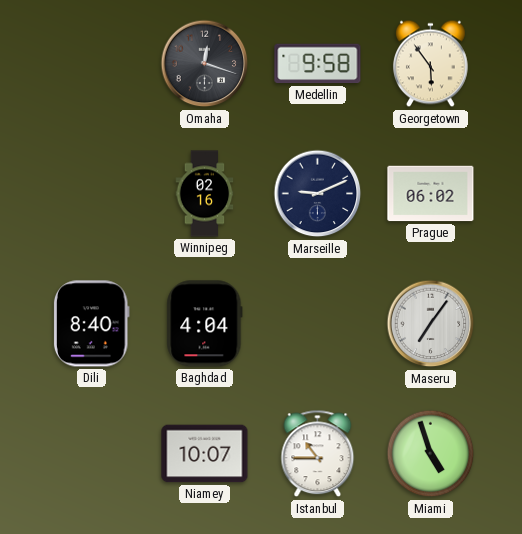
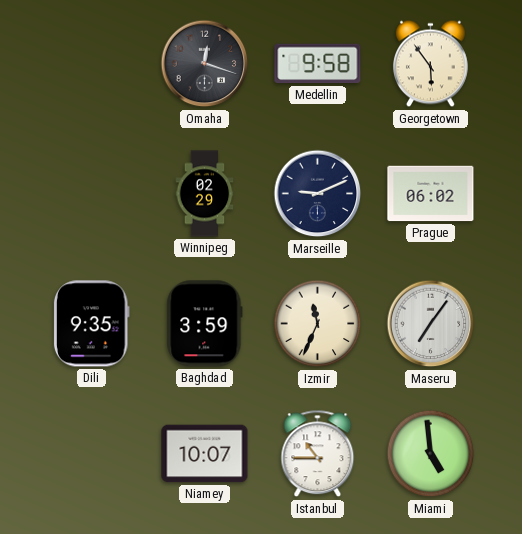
Winnipeg: 02:16 -> 02:29
Dili: 8:40 -> 9:35
Baghdad: 4:04 -> 3:59
Izmir: none -> 11:34
Miami: 4:57 -> 4:59
